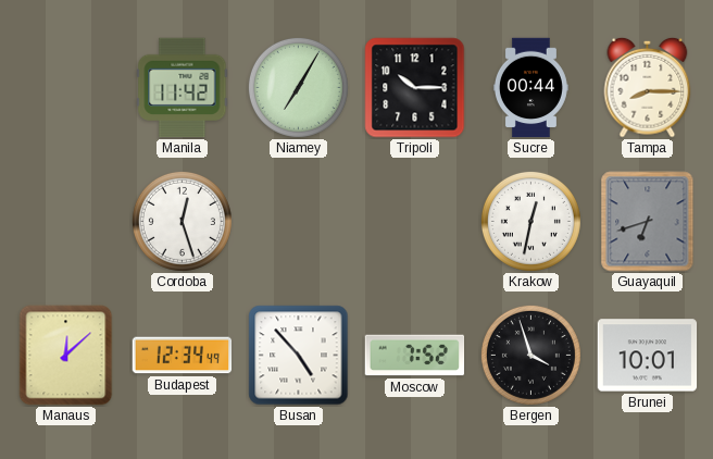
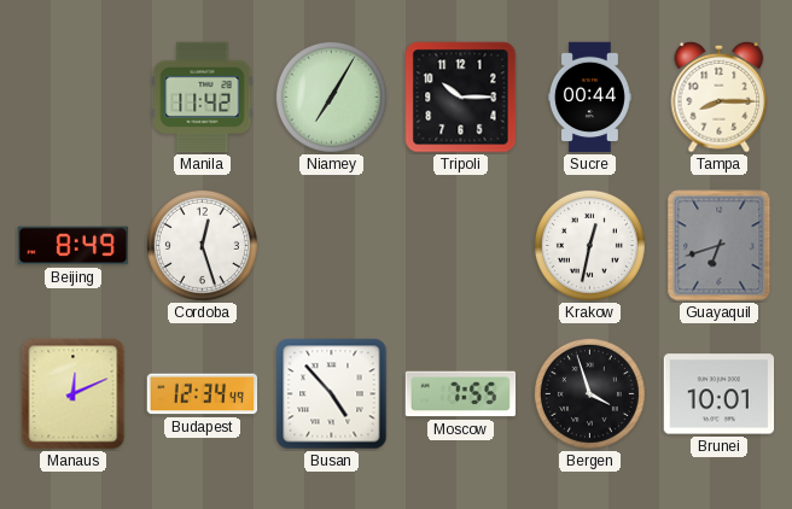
Beijing: none -> 8:49
Manaus: 12:08 -> 12:11
Moscow: 7:52 -> 7:55
